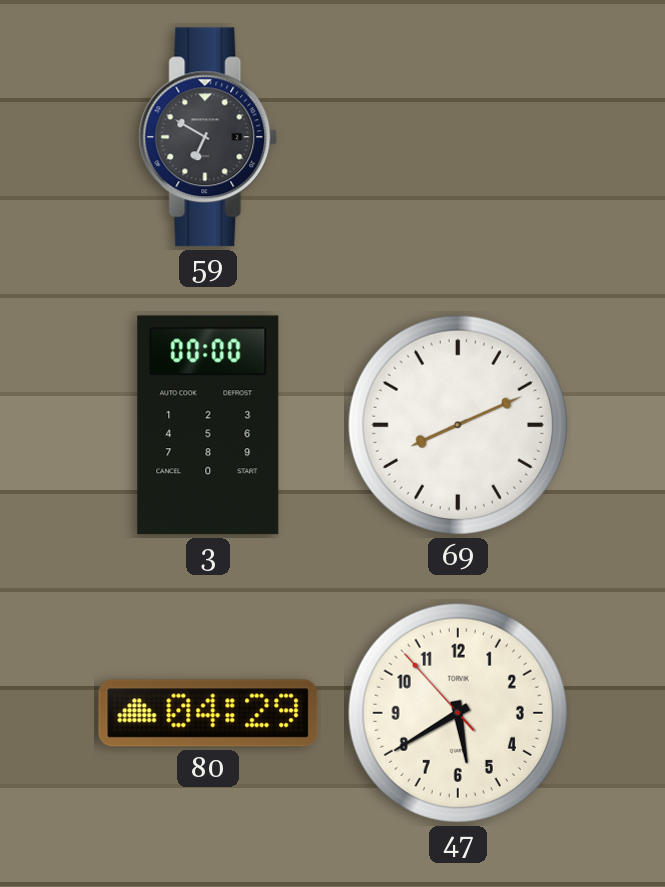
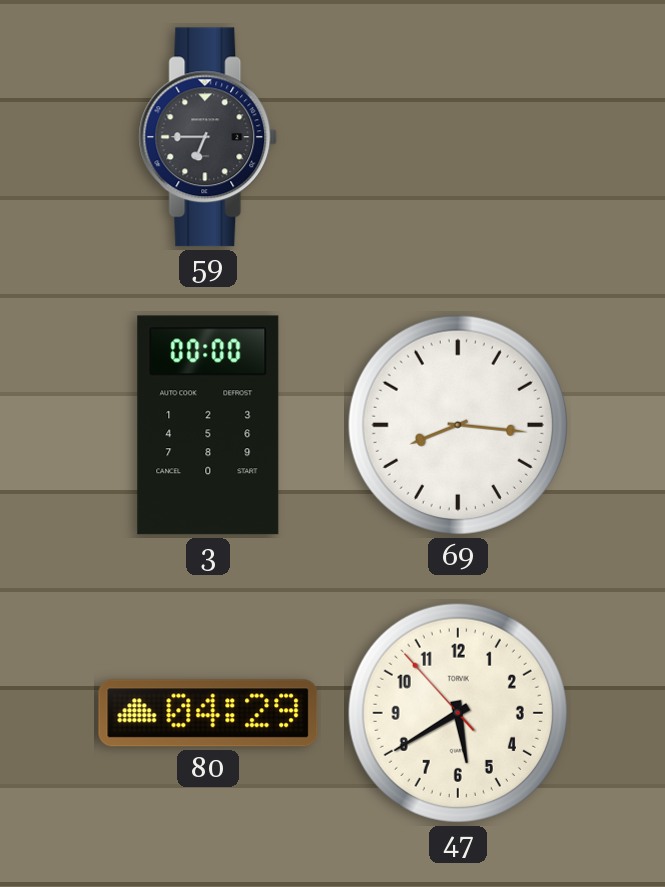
59: 6:50 -> 6:45
69: 8:11 -> 8:16
